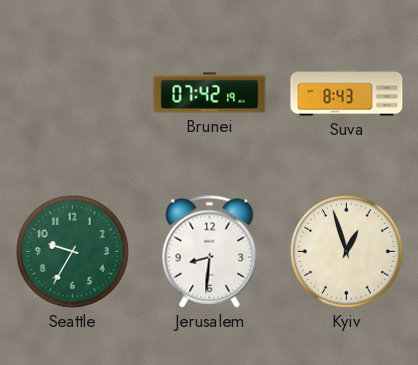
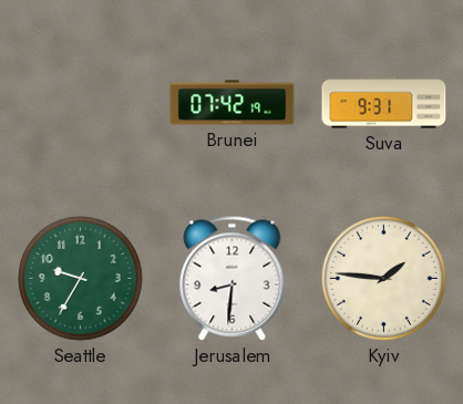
Suva: 8:43 -> 9:31
Kyiv: 12:57 -> 1:46
